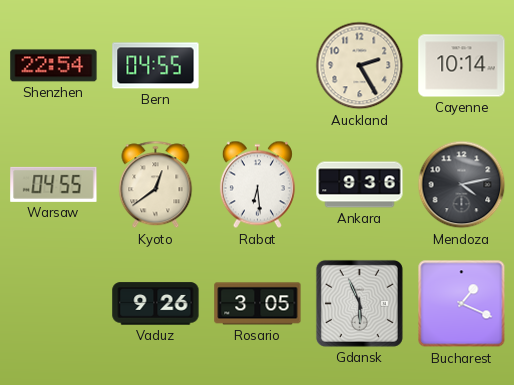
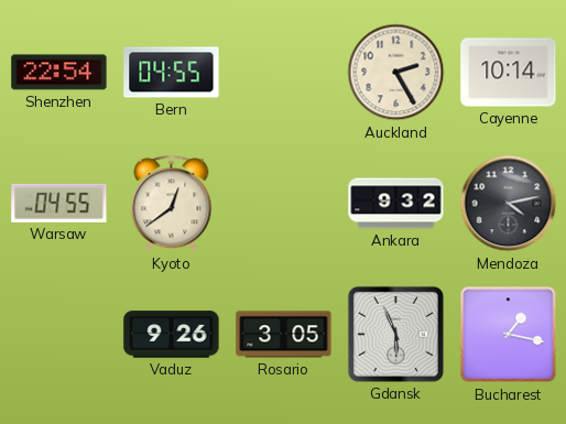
Rabat: 6:29 -> none
Ankara: 9:36 -> 9:32
Bucharest: 1:19 -> 1:17
